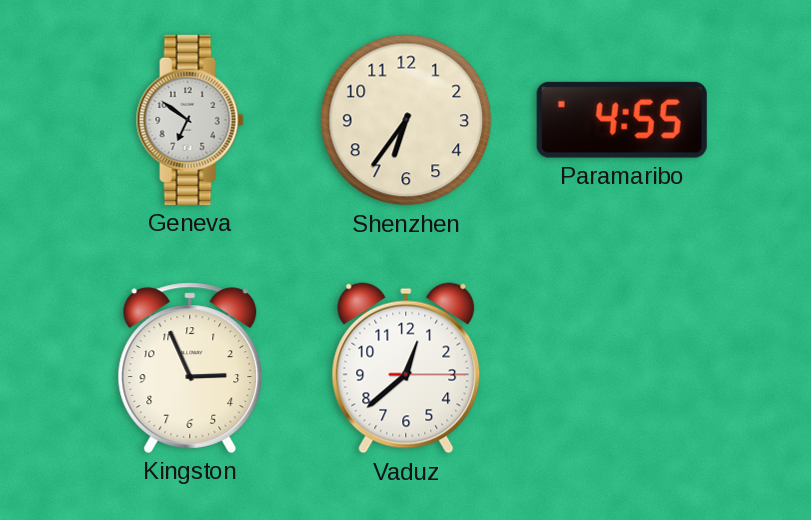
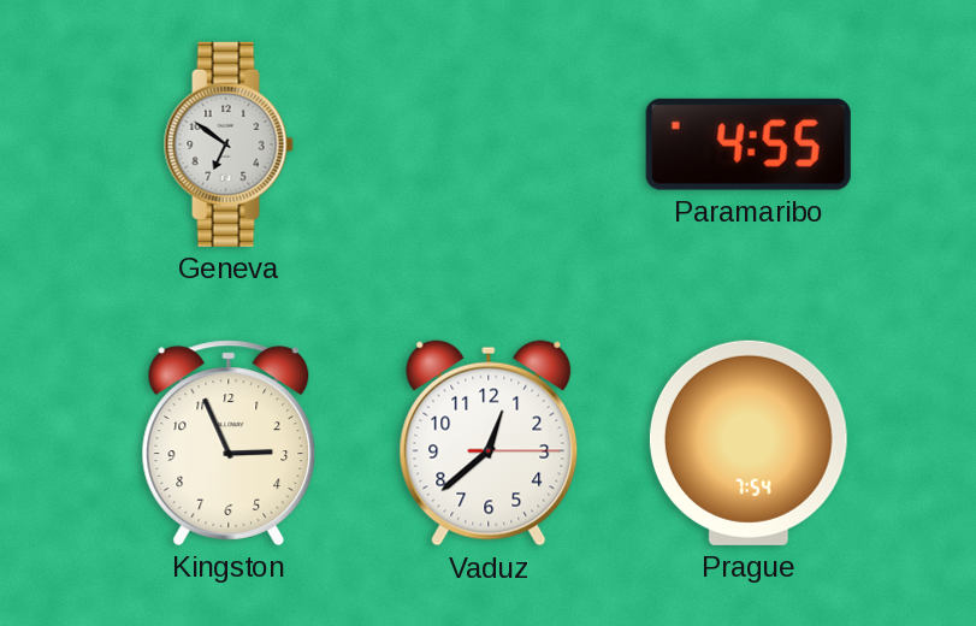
Shenzhen: 6:36 -> none
Prague: none -> 7:54
